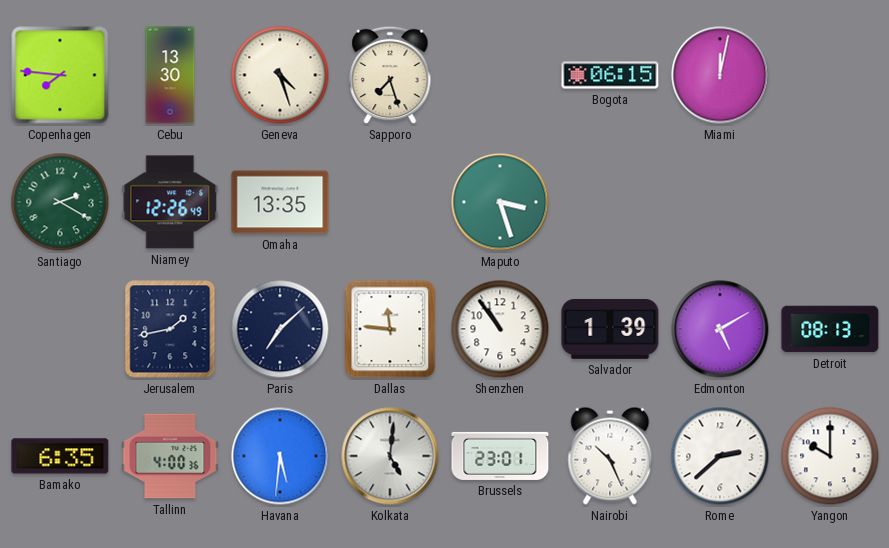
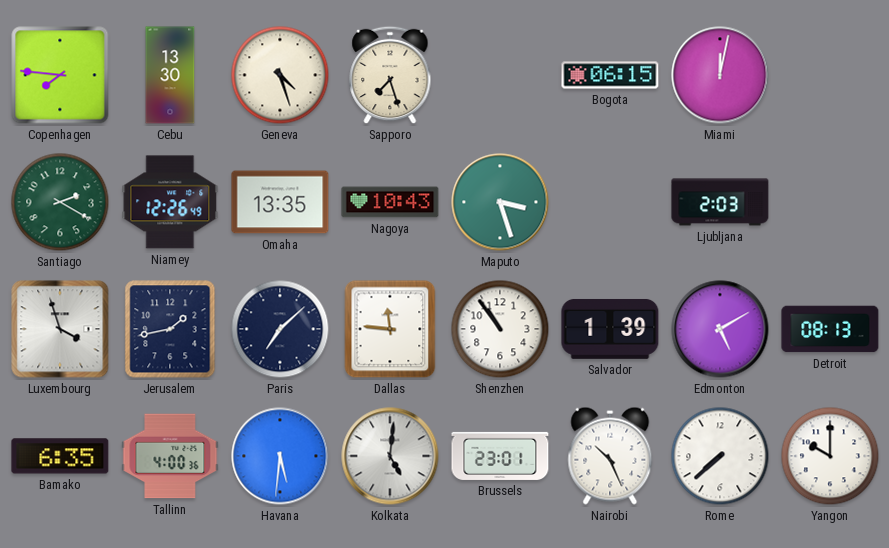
Nagoya: none -> 10:43
Ljubljana: none -> 2:03
Luxembourg: none -> 3:57
Rome: 2:38 -> 7:38
